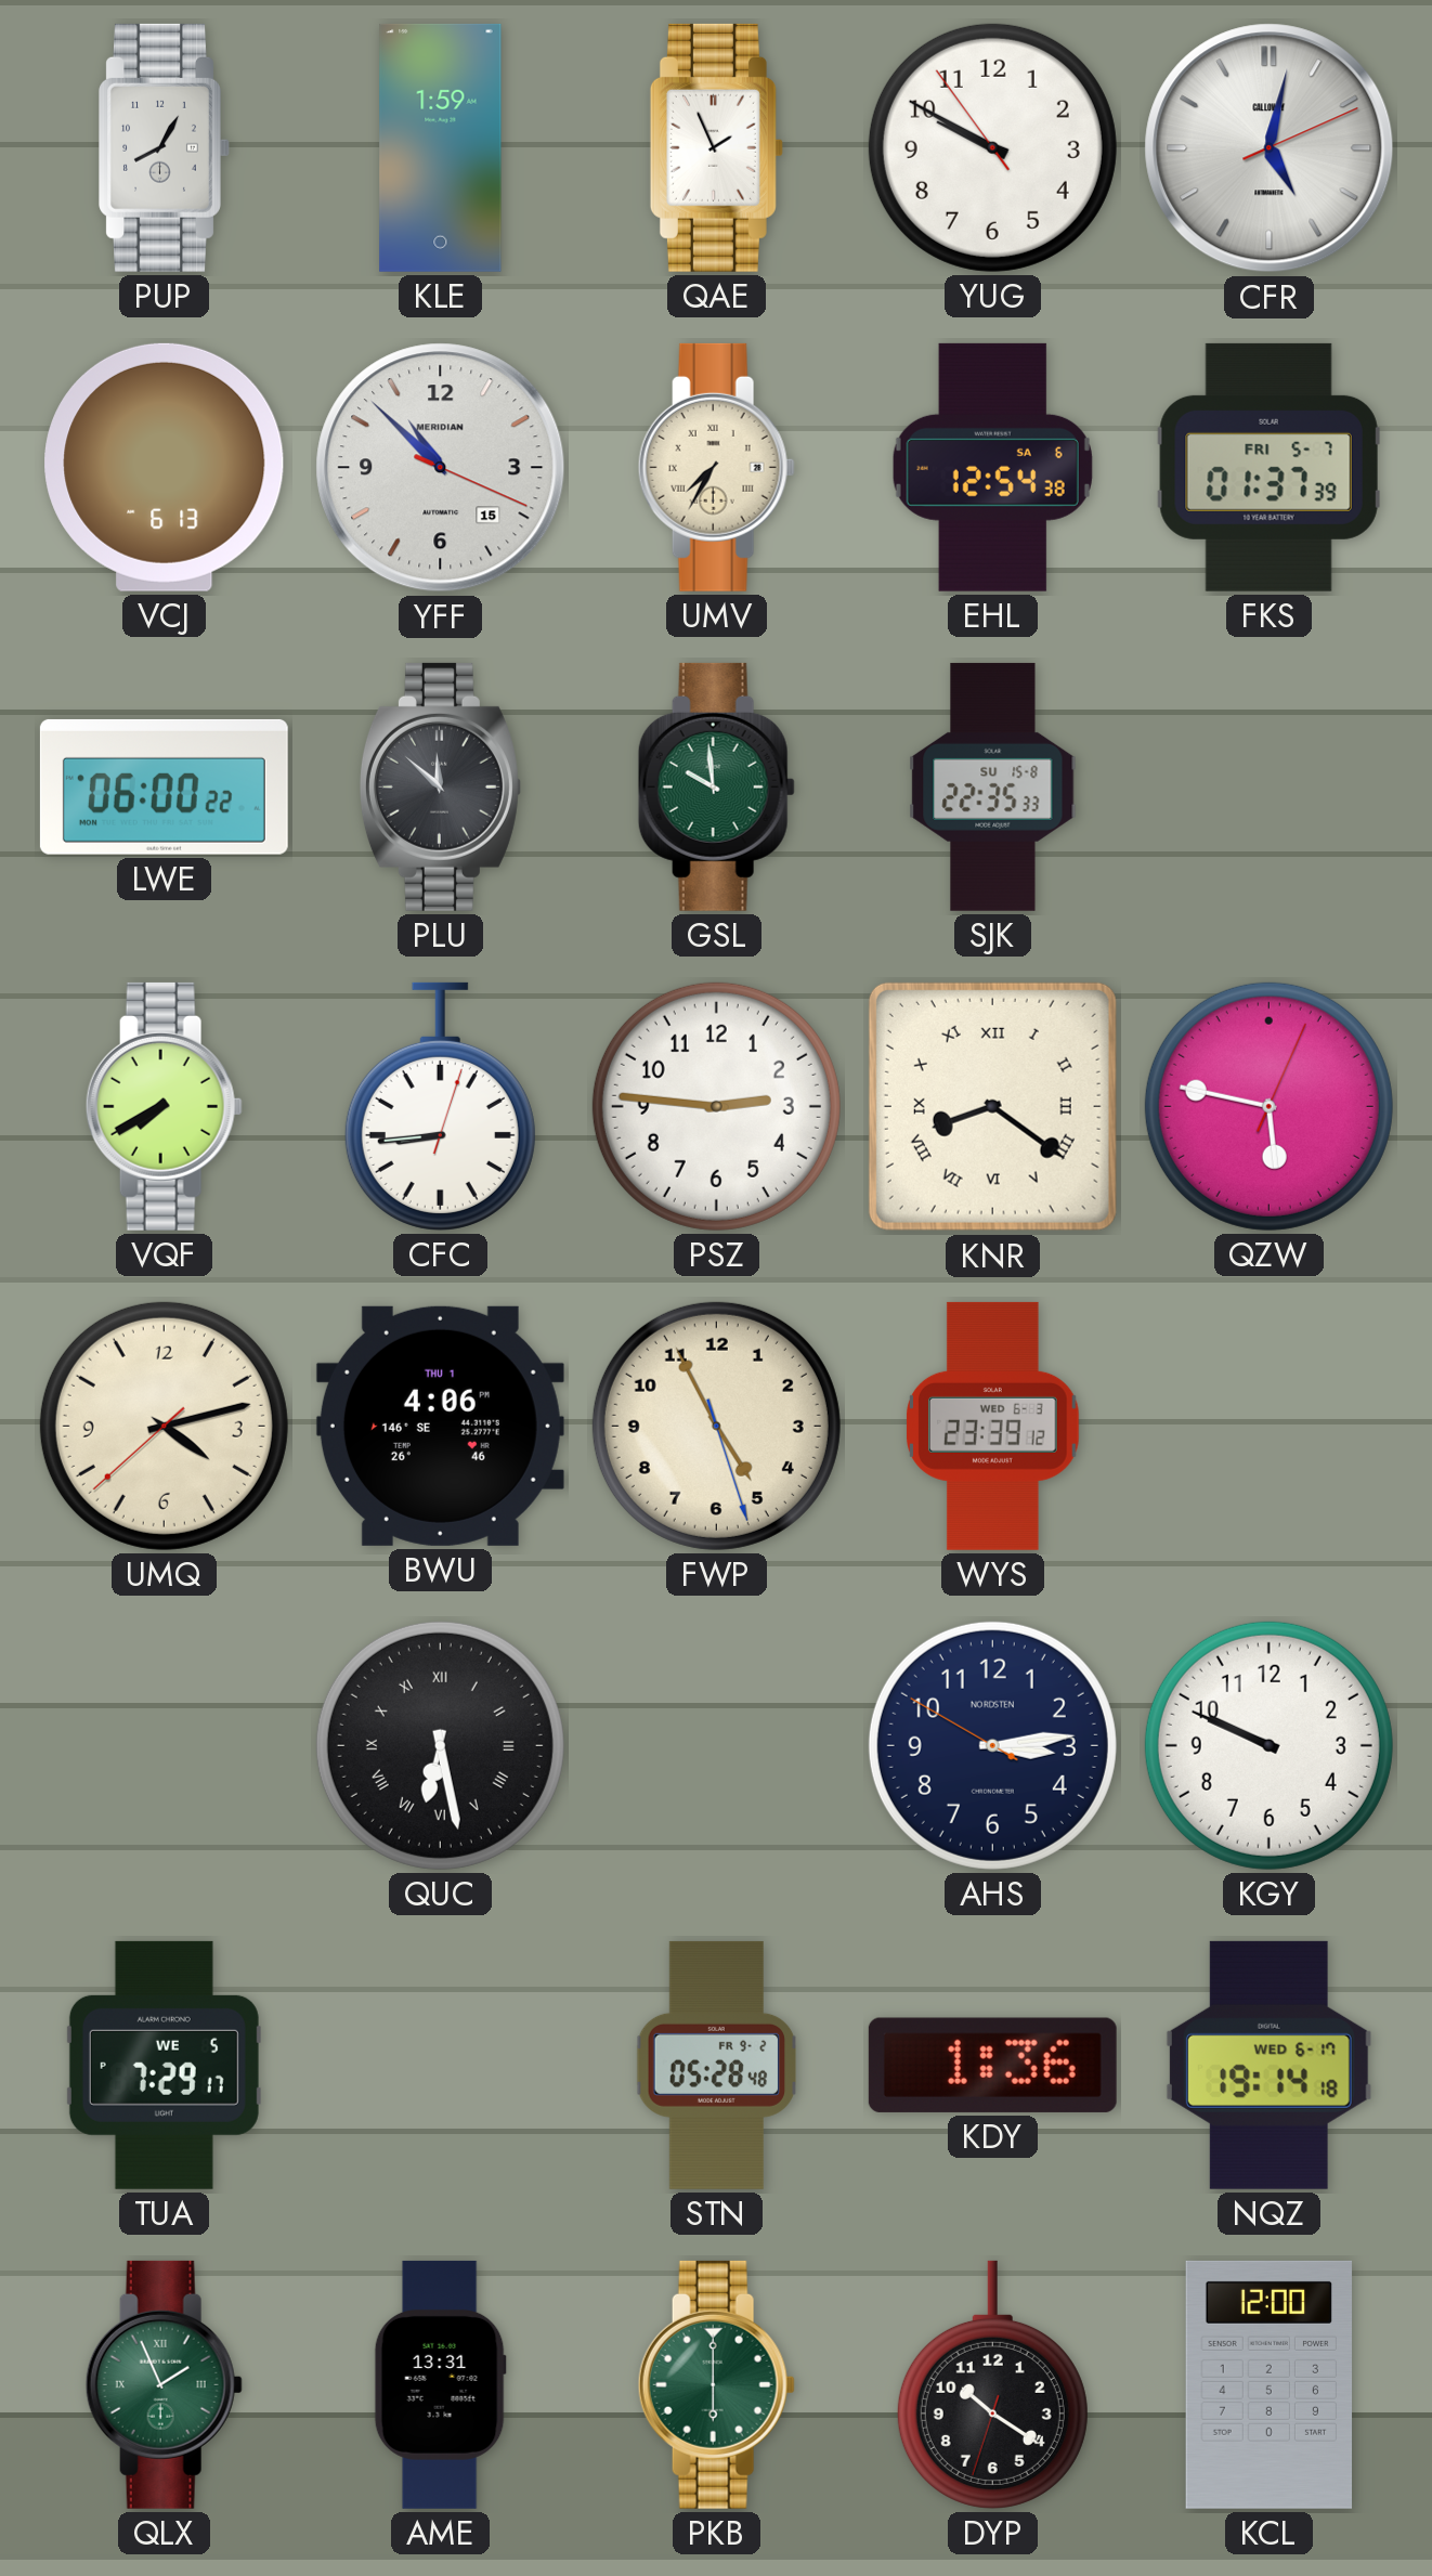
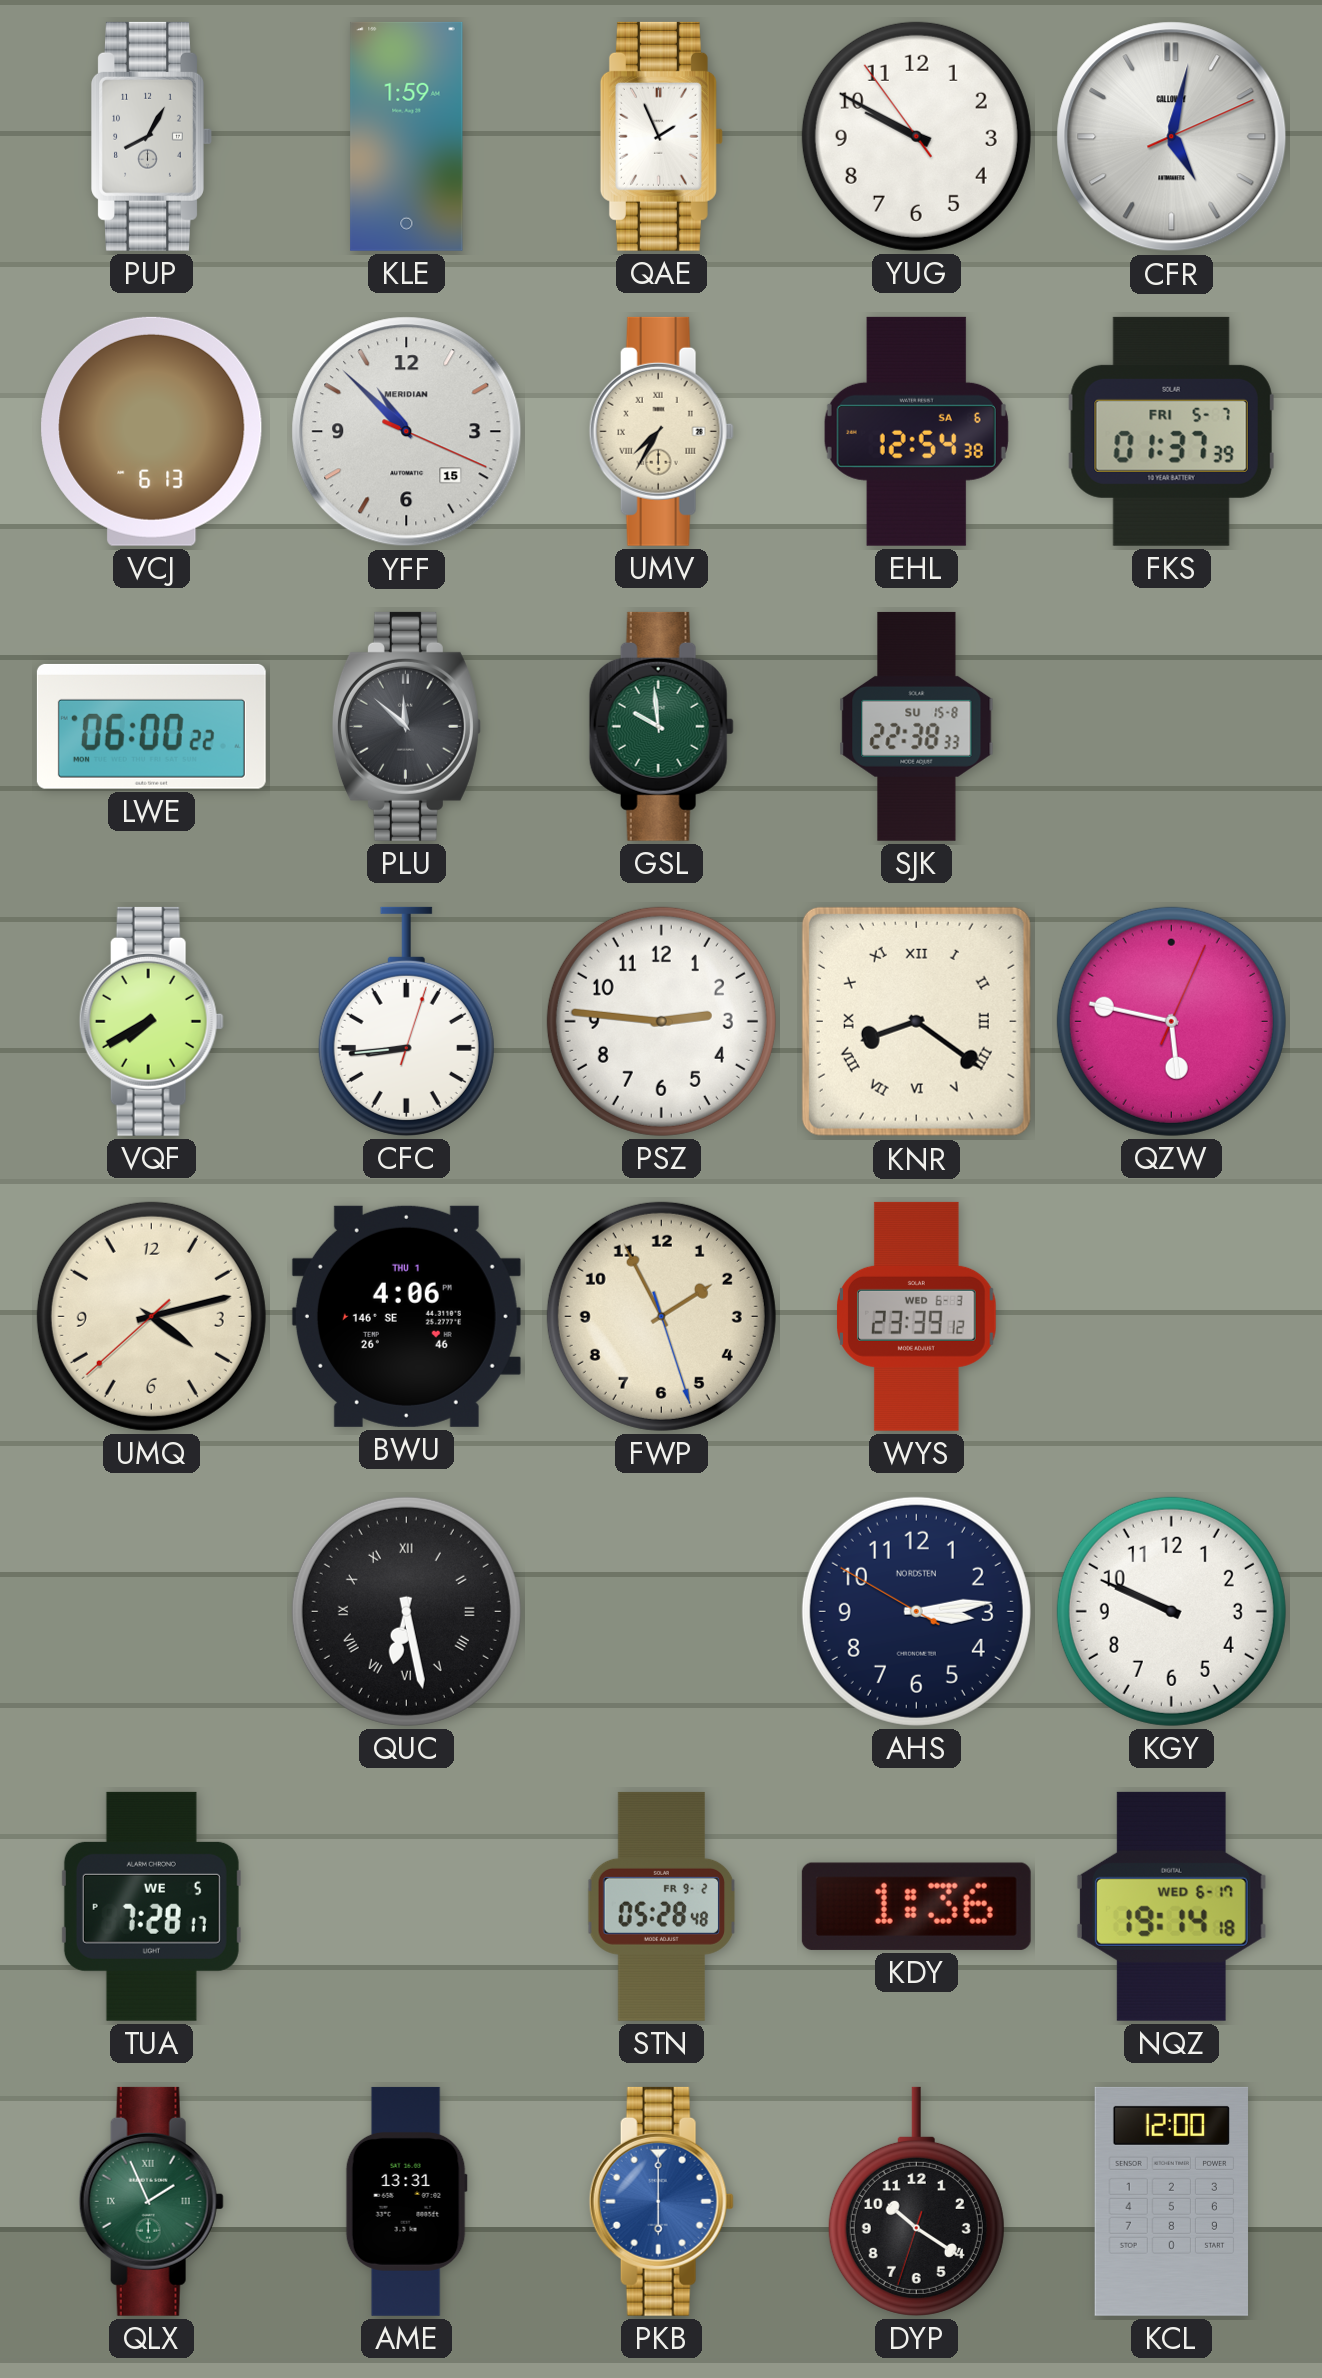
SJK: 22:35 -> 22:38
FWP: 4:55 -> 1:55
TUA: 7:29 -> 7:28
PKB dial: green -> blue
